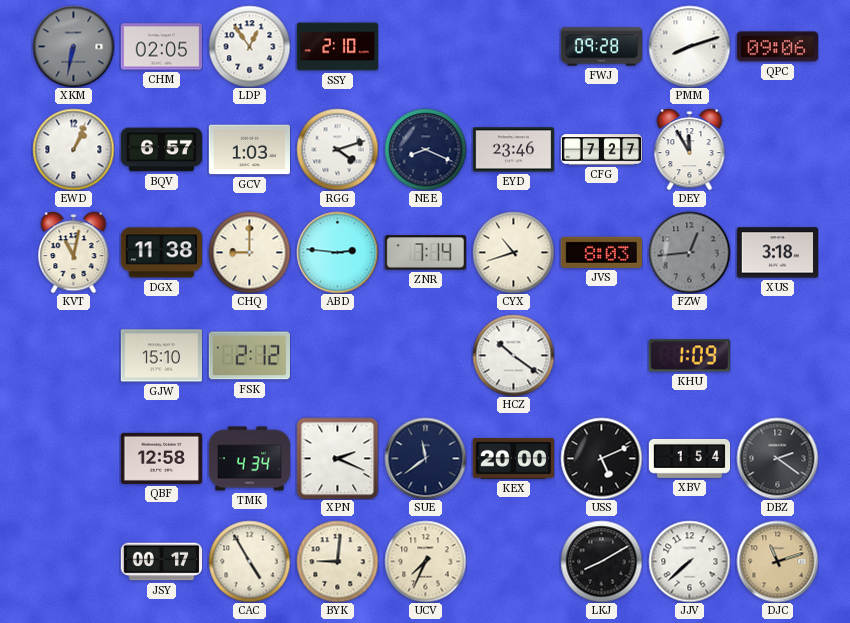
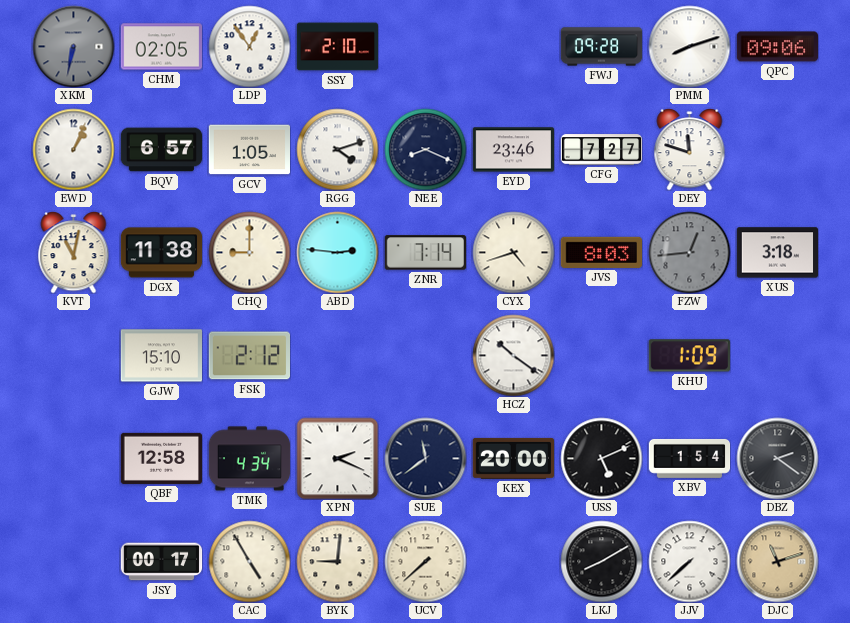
GCV: 1:03 -> 1:05
DEY: 11:55 -> 11:48
CYX: 10:42 -> 4:42
UCV: 7:34 -> 7:38
